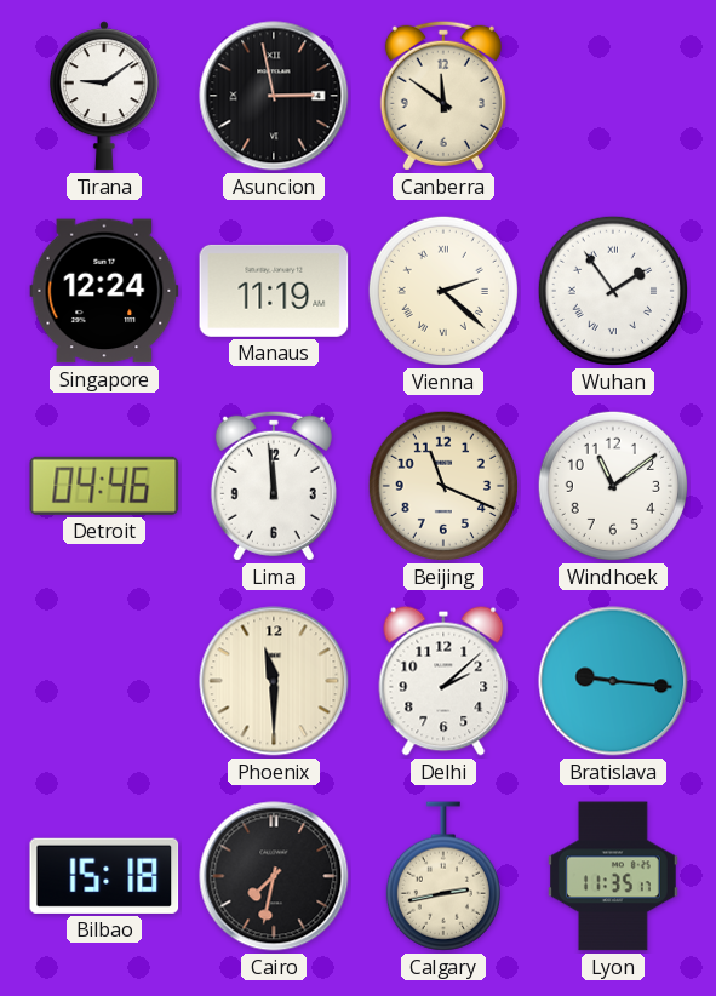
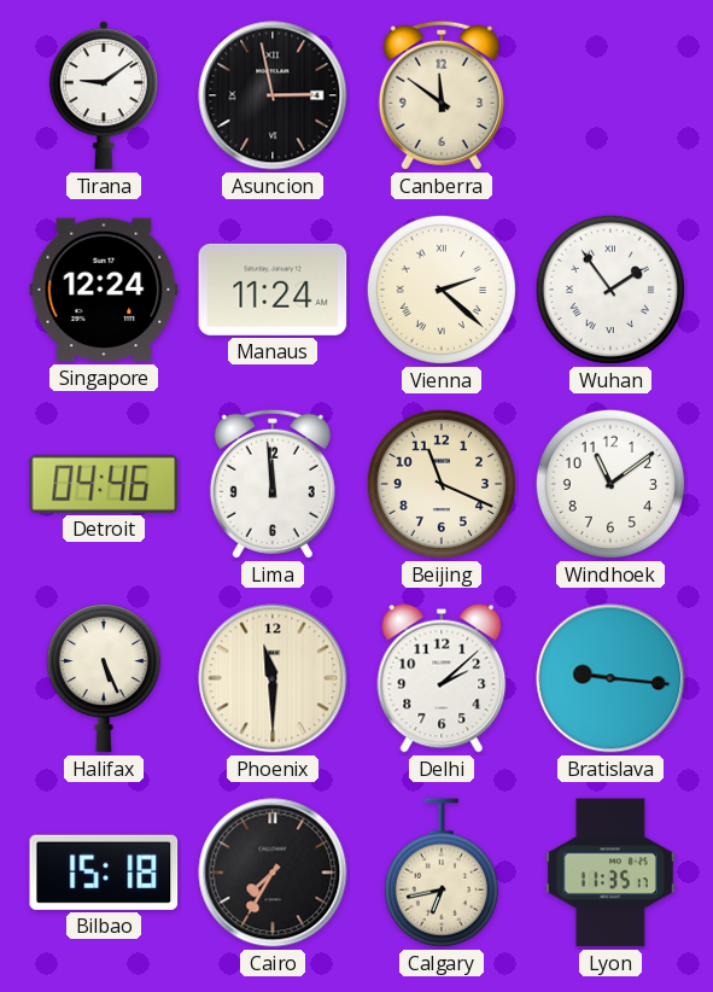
Manaus: 11:19 -> 11:24
Halifax: none -> 5:26
Cairo: 7:32 -> 7:35
Calgary: 2:43 -> 6:43
